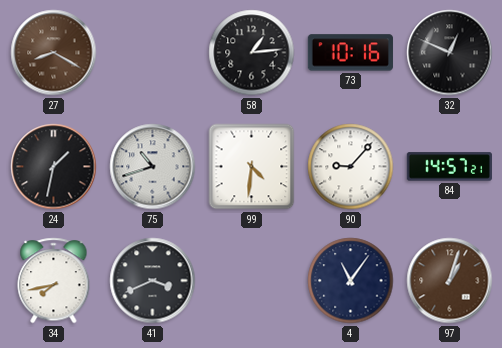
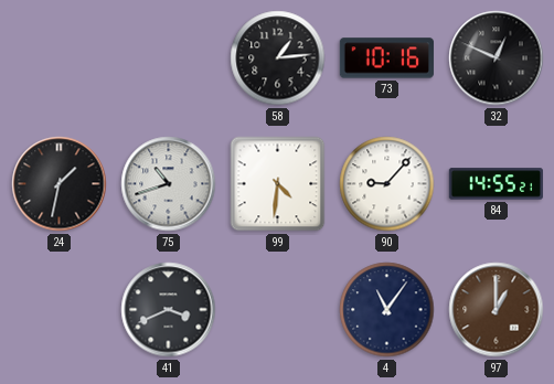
27: 8:20 -> none
84: 14:57 -> 14:55
34: 7:43 -> none
97: 1:03 -> 1:00
